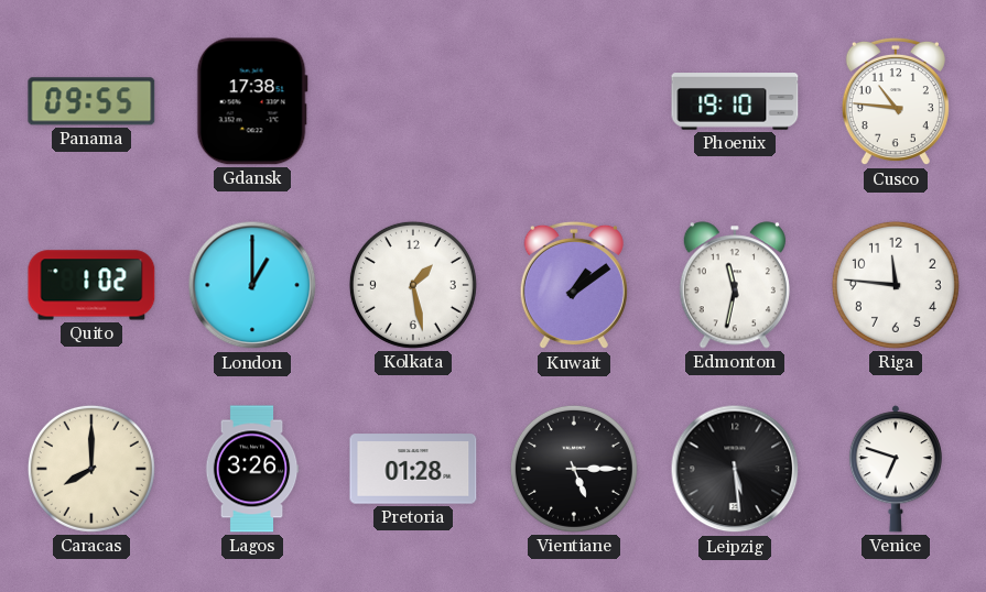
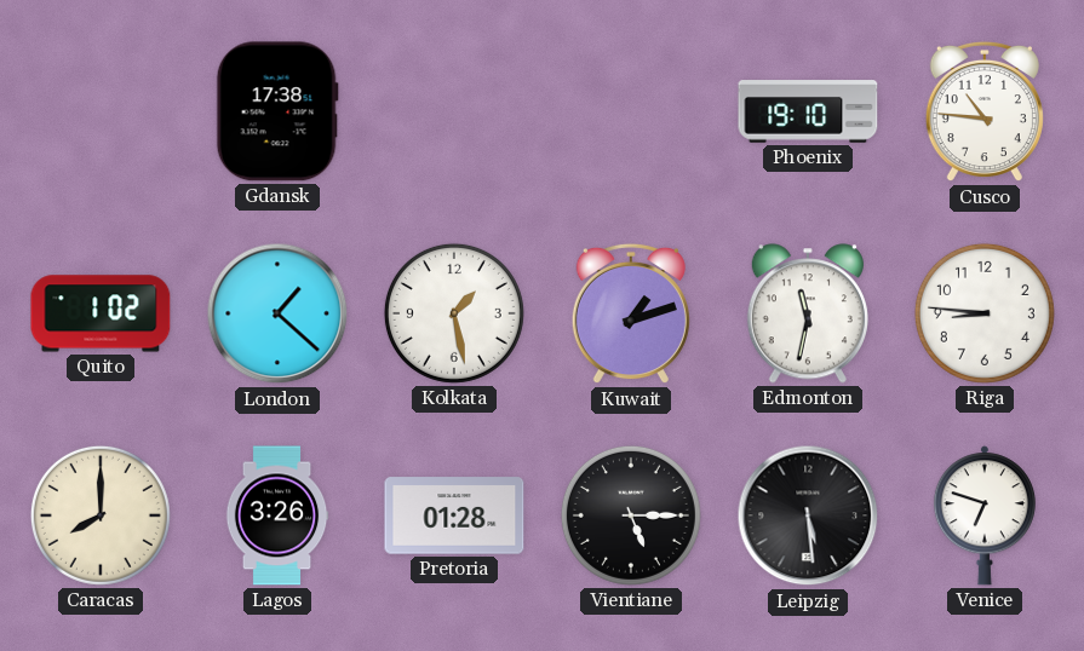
Panama: 09:55 -> none
London: 1:00 -> 1:22
Kuwait: 1:09 -> 1:12
Riga: 11:46 -> 8:46
